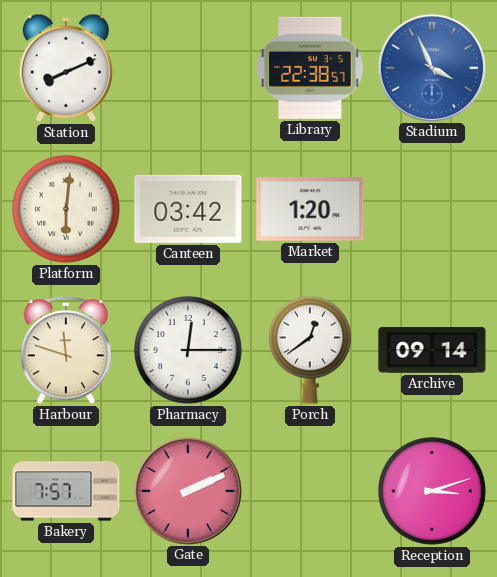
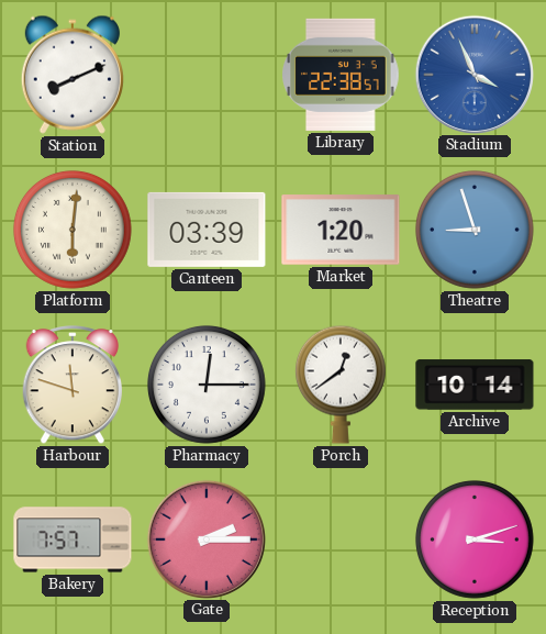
Canteen: 03:42 -> 03:39
Theatre: none -> 8:57
Archive: 09:14 -> 10:14
Gate: 2:11 -> 2:15
